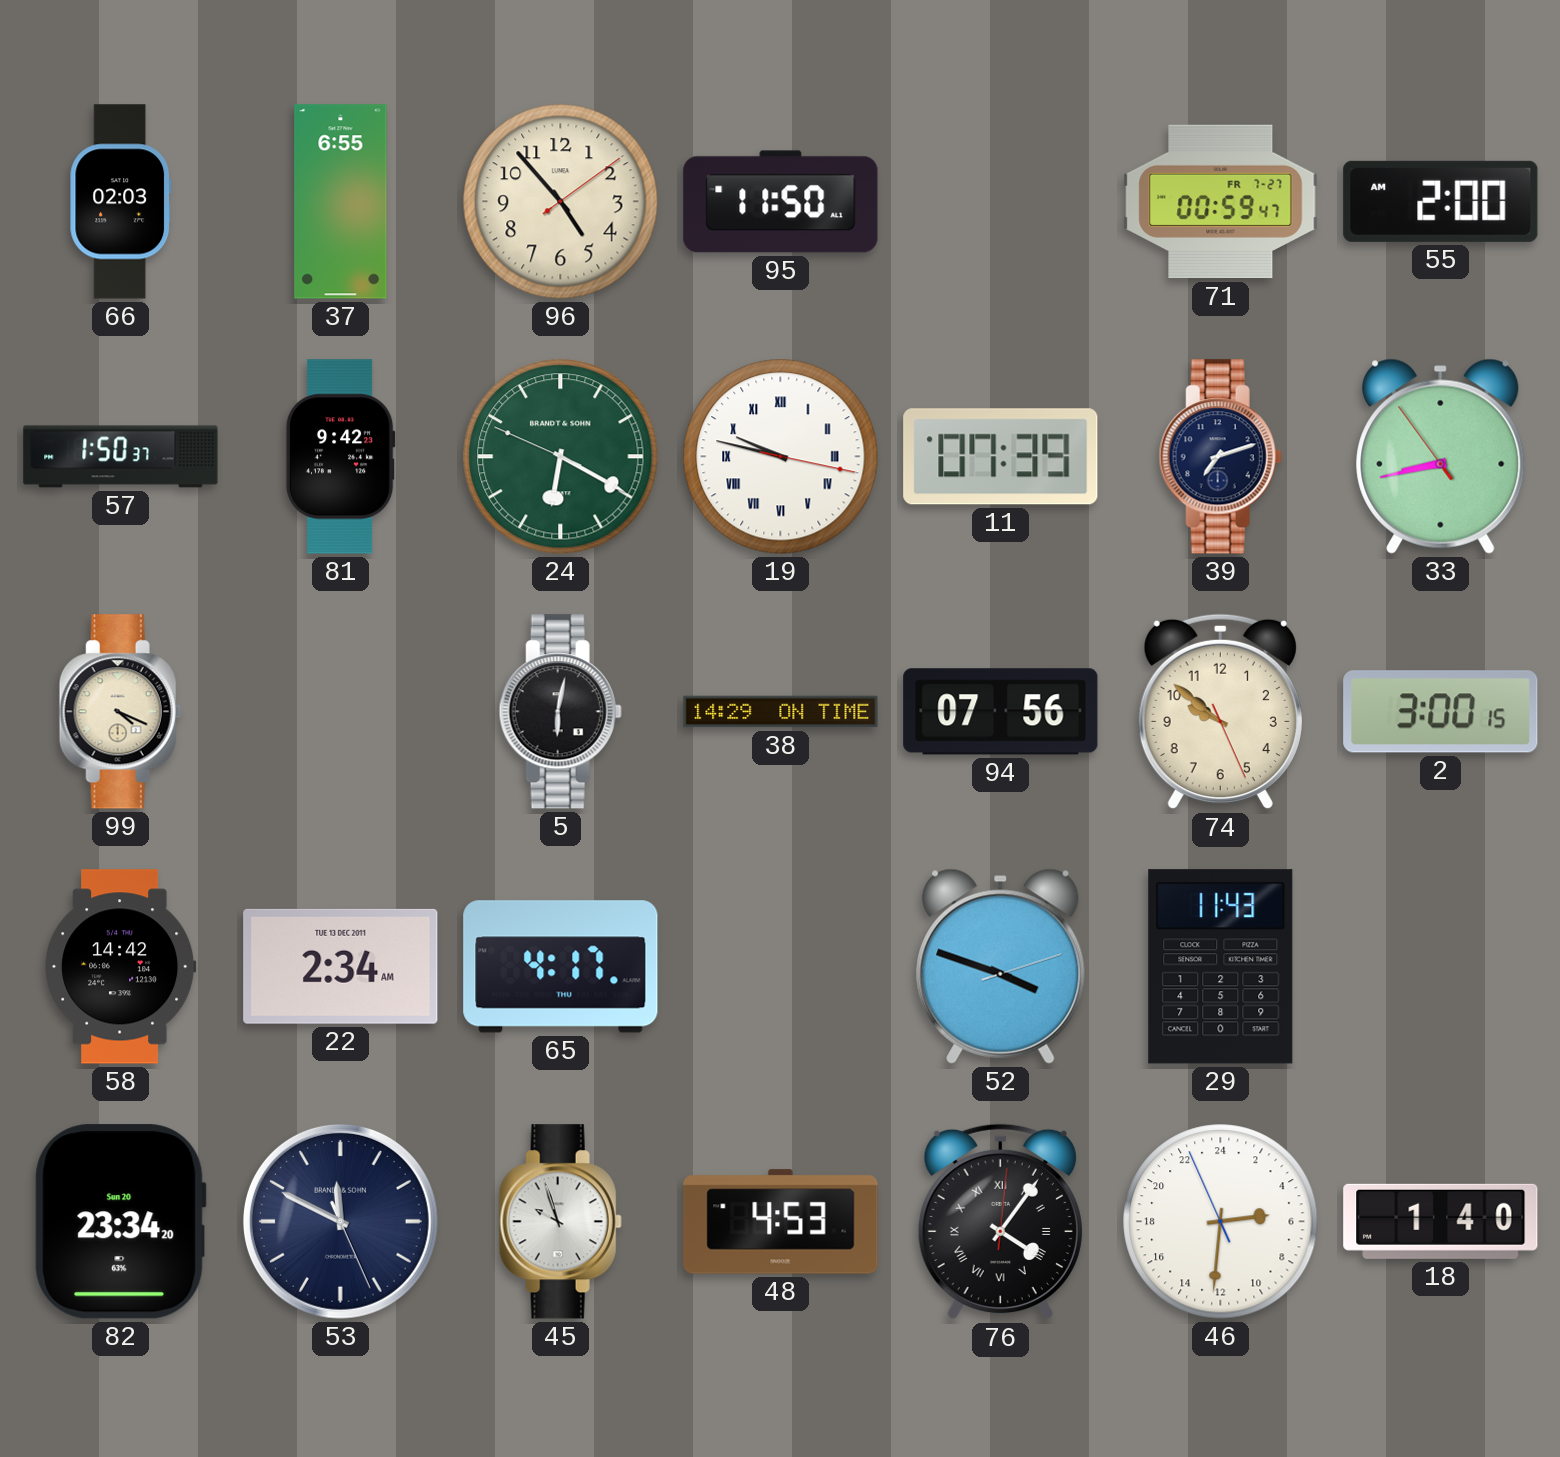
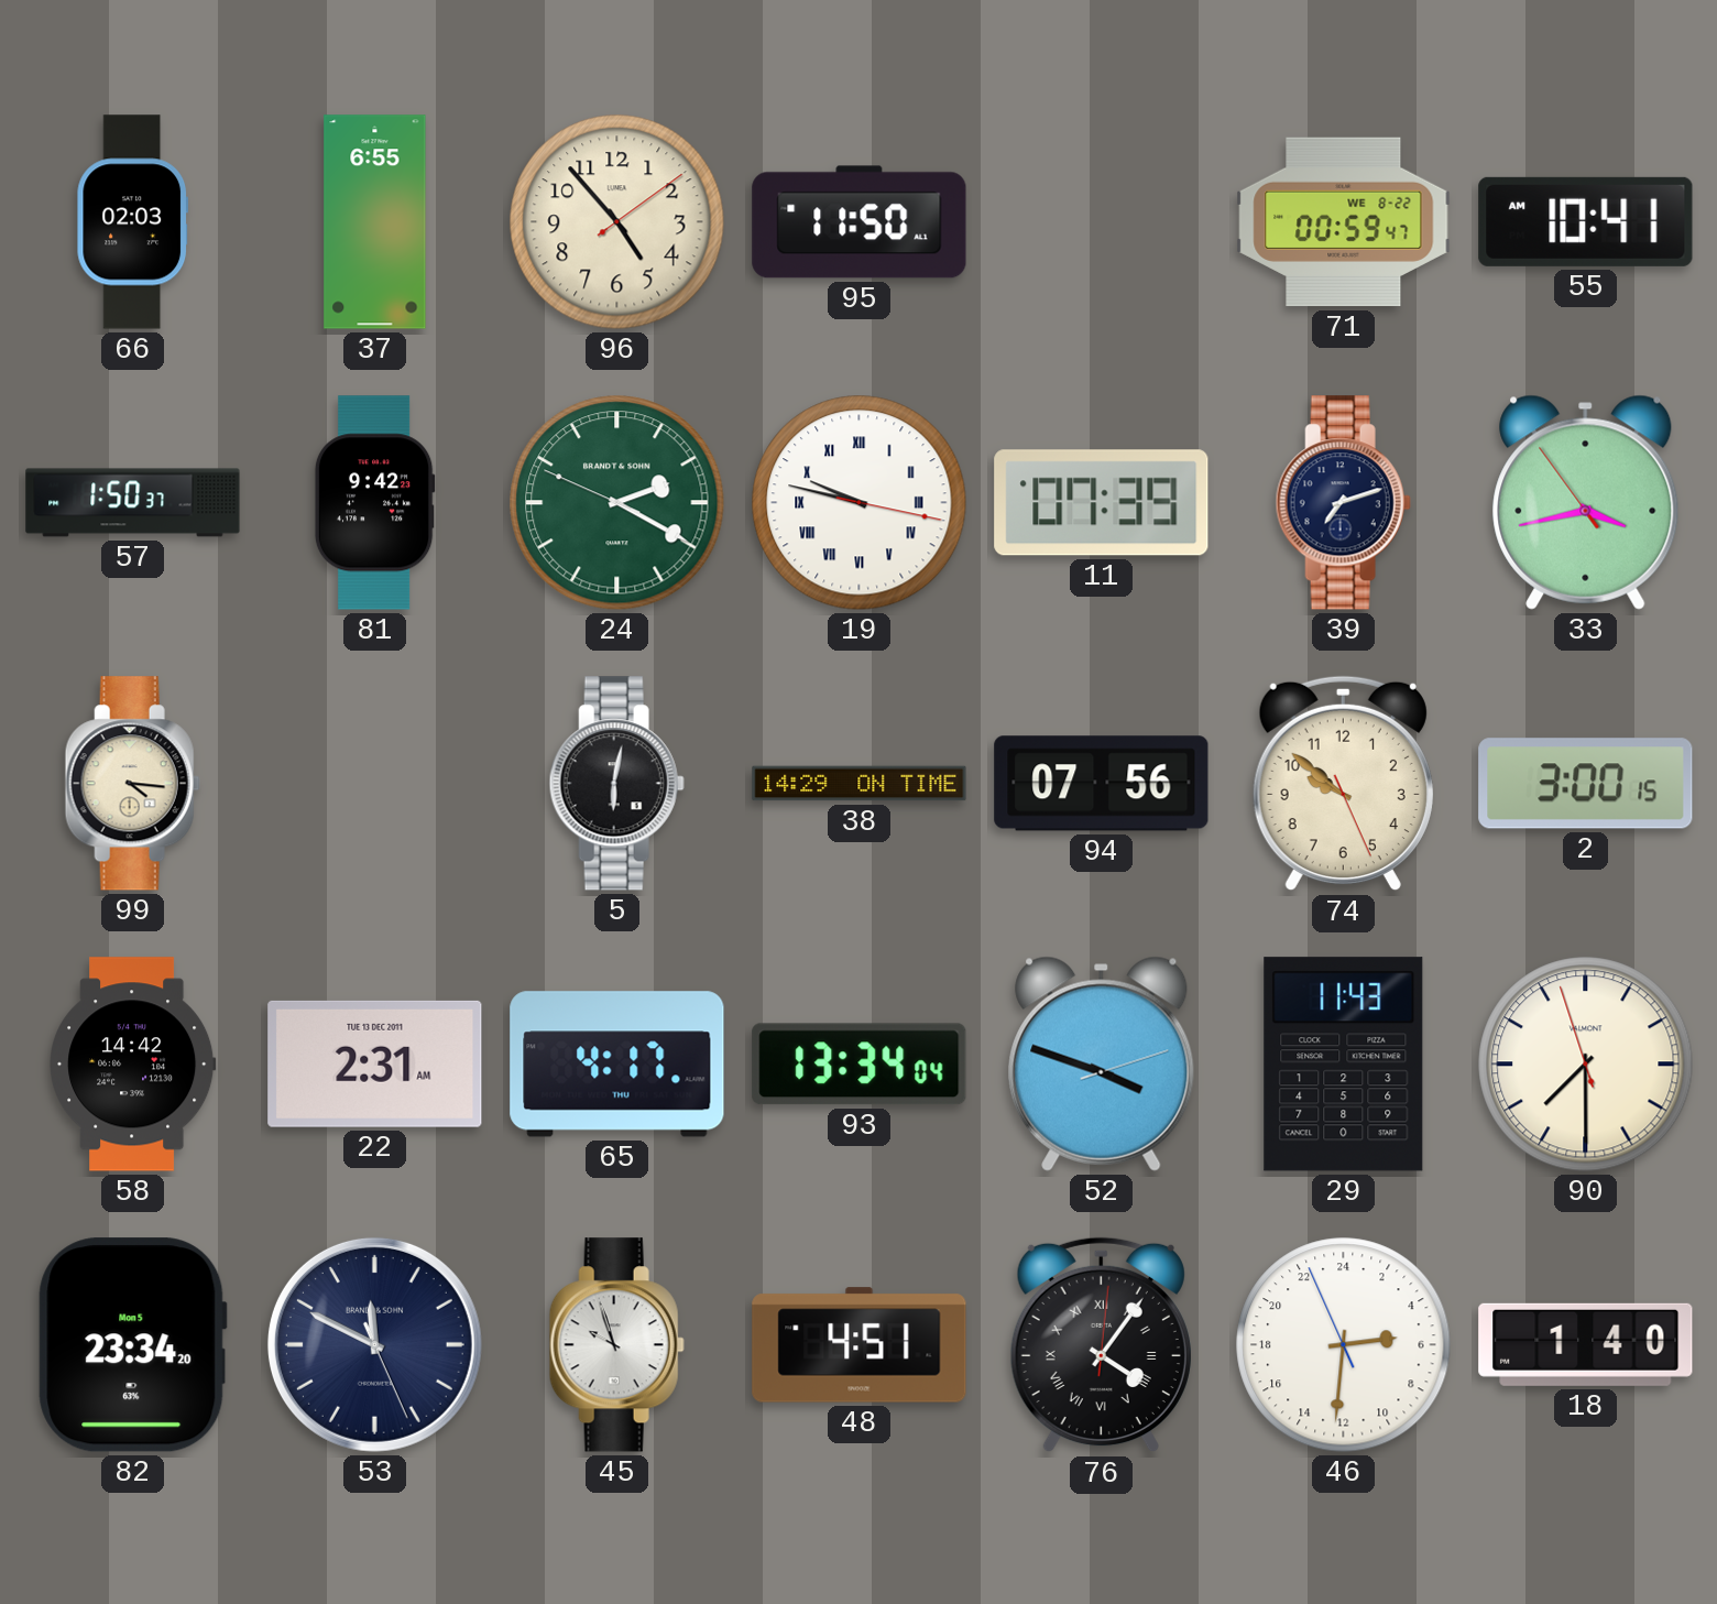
71 date: FR 7-27 -> WE 8-22
55: 2:00 -> 10:41
24: 6:19 -> 2:19
33: 8:42 -> 3:42
99: 4:19 -> 4:16
22: 2:34 -> 2:31
93: none -> 13:34
90: none -> 7:29
82 date: Sun 20 -> Mon 5
48: 4:53 -> 4:51
